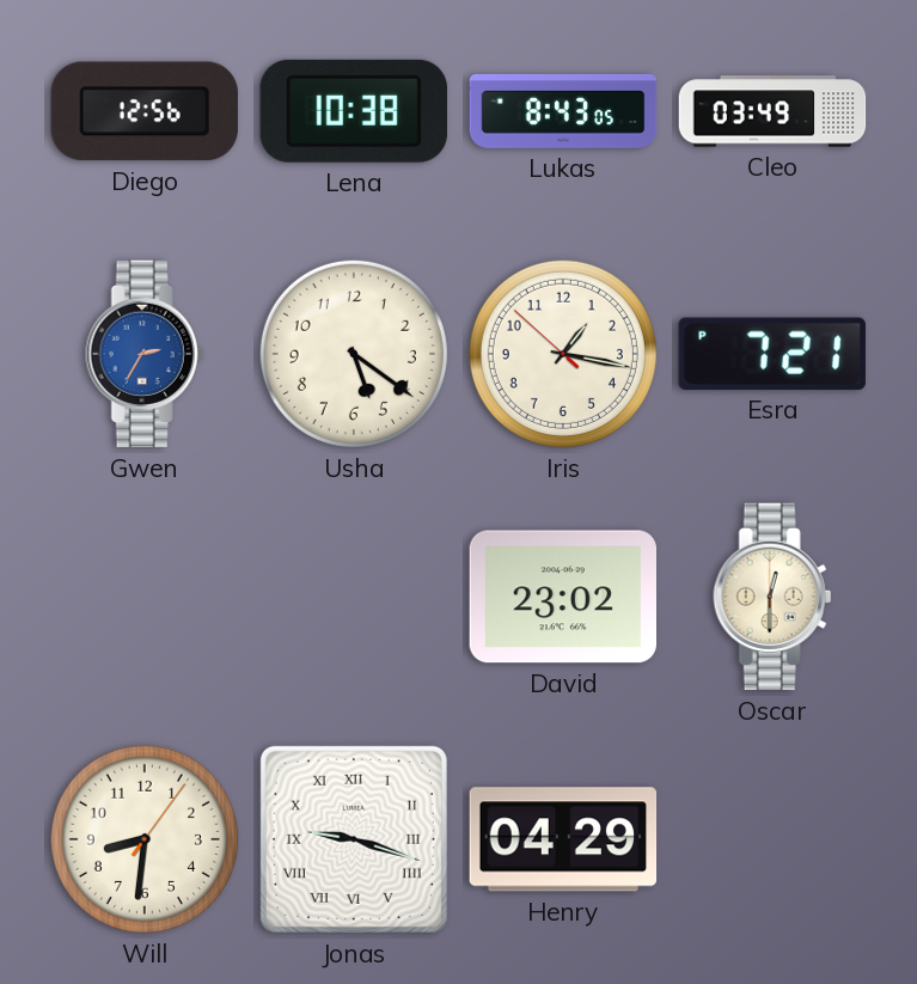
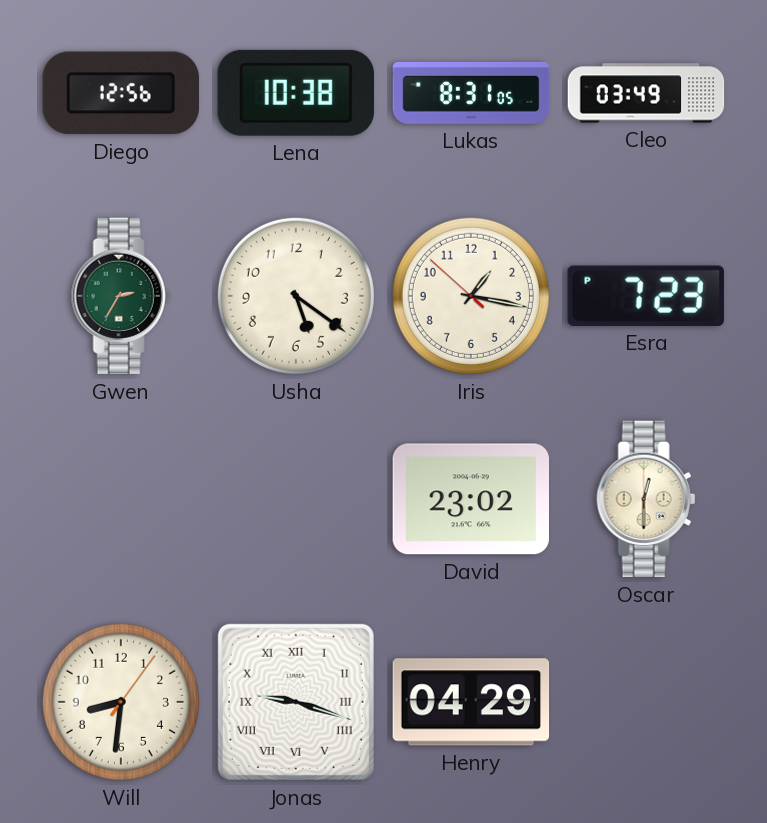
Lukas: 8:43 -> 8:31
Gwen dial: blue -> green
Esra: 7:21 -> 7:23
